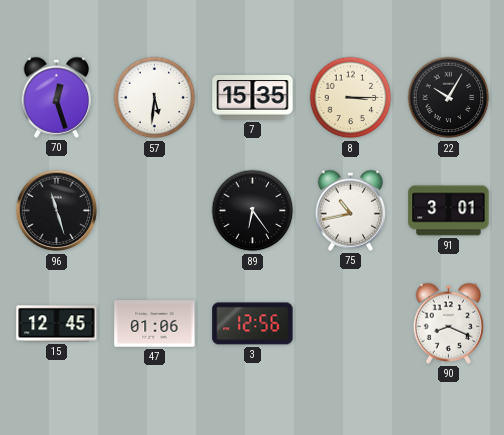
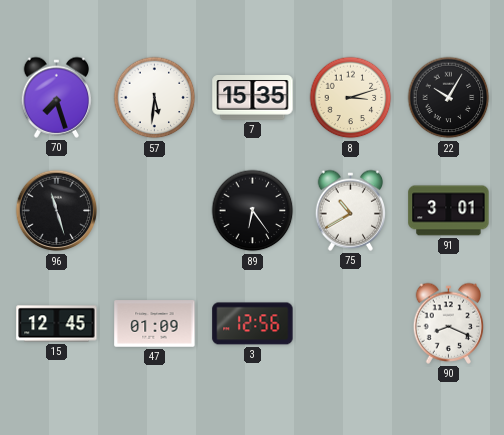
70: 12:27 -> 7:27
8: 3:15 -> 3:12
75: 10:43 -> 10:40
47: 01:06 -> 01:09
